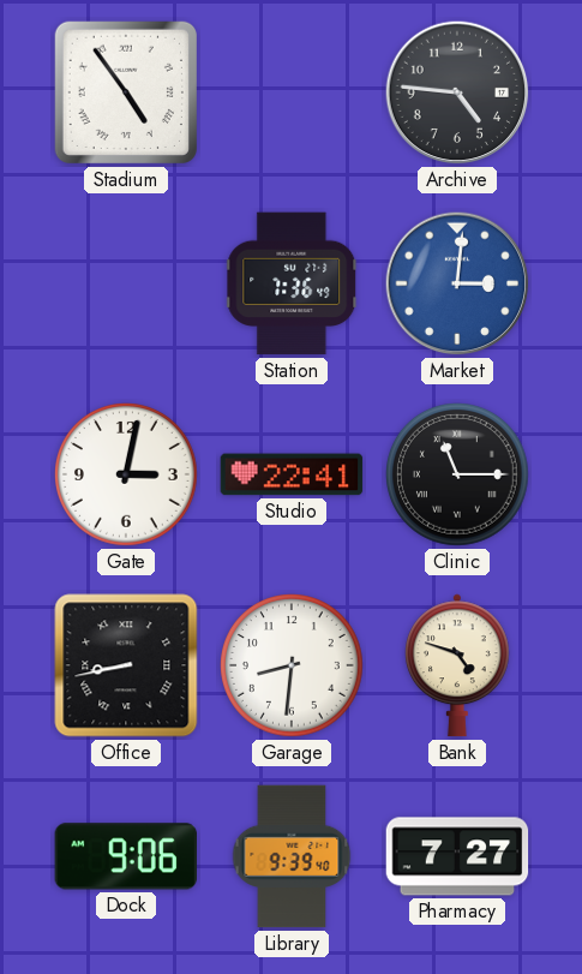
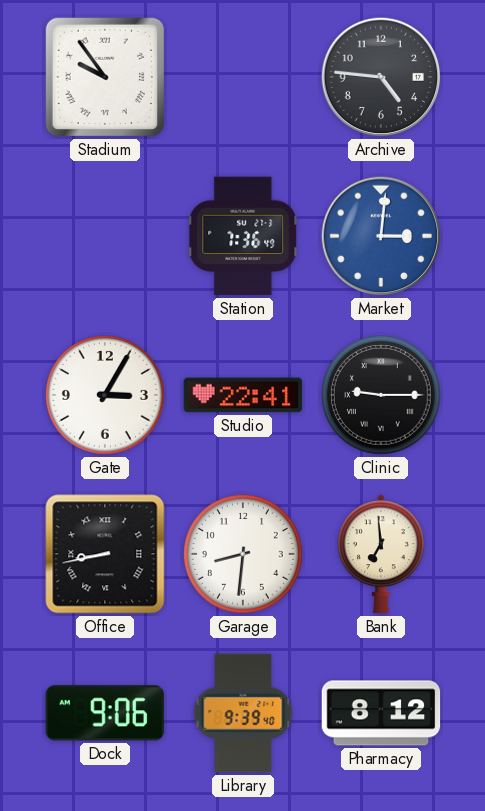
Stadium: 4:54 -> 9:54
Gate: 3:02 -> 3:05
Clinic: 11:15 -> 9:15
Bank: 4:48 -> 6:59
Pharmacy: 7:27 -> 8:12
